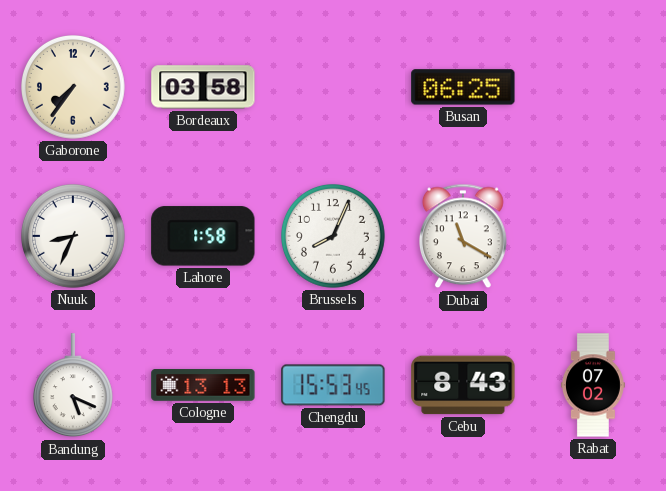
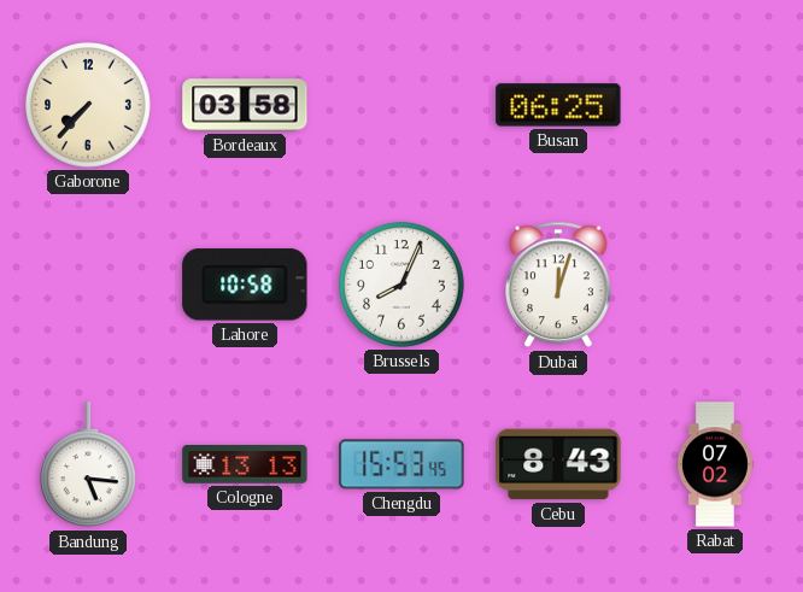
Gaborone: 7:36 -> 7:37
Nuuk: 8:34 -> none
Lahore: 1:58 -> 10:58
Dubai: 11:20 -> 12:03
Bandung: 5:19 -> 5:16
